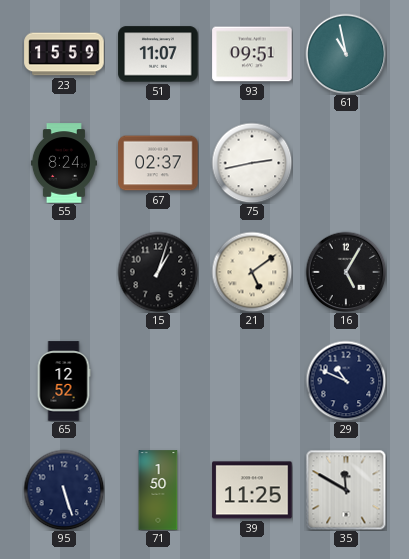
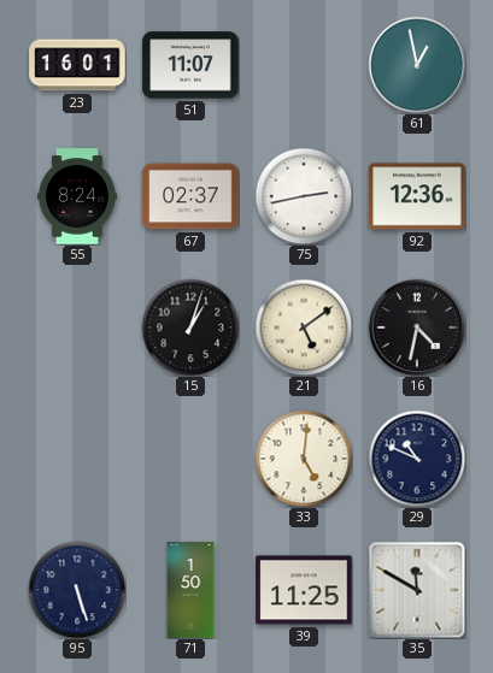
23: 15:59 -> 16:01
93: 09:51 -> none
61: 10:58 -> 12:58
92: none -> 12:36
16: 5:05 -> 4:32
65: 12:52 -> none
33: none -> 5:01
